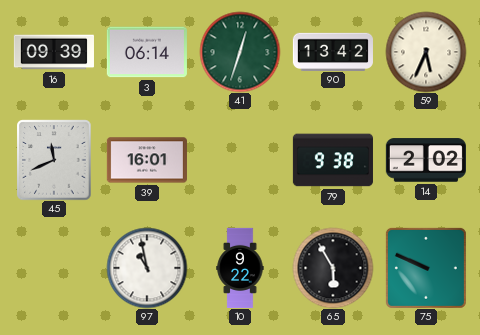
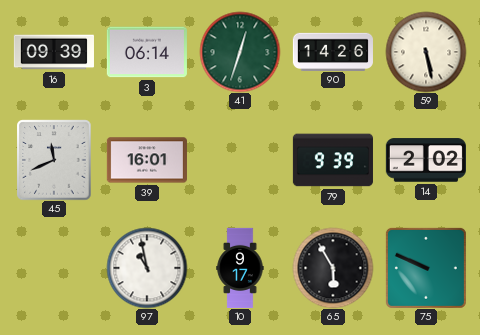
90: 13:42 -> 14:26
59: 5:34 -> 5:28
79: 9:38 -> 9:39
10: 9:22 -> 9:17
